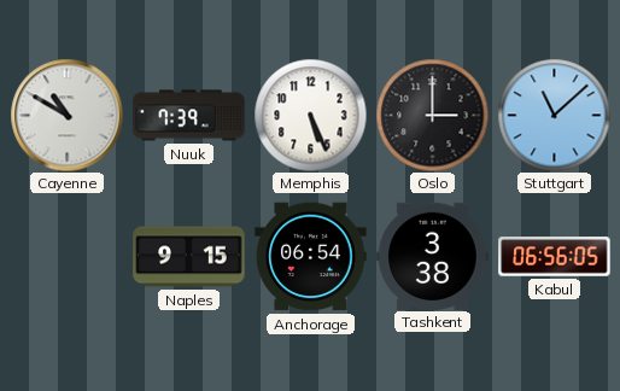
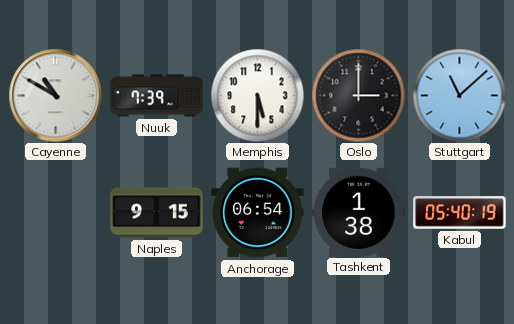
Memphis: 5:26 -> 5:30
Tashkent: 3:38 -> 1:38
Kabul: 06:56 -> 05:40
